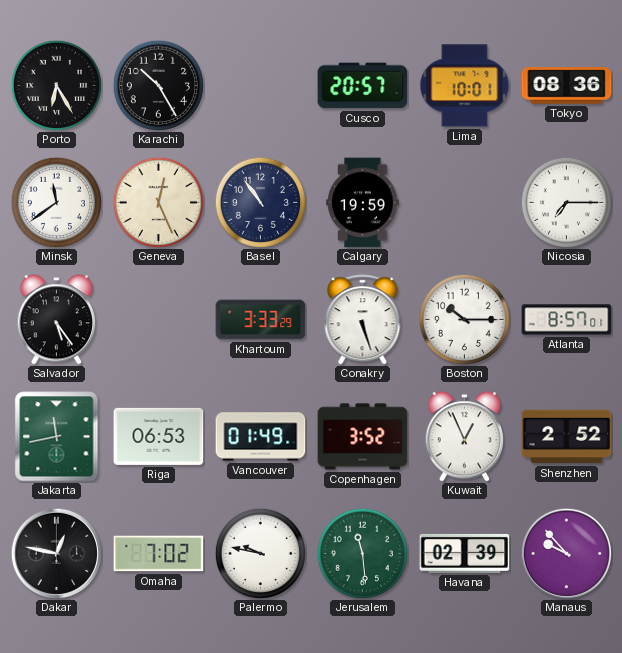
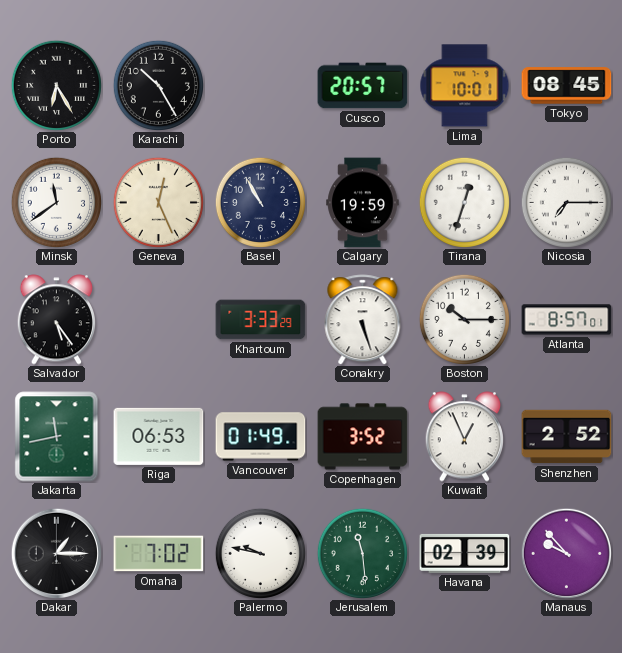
Tokyo: 08:36 -> 08:45
Basel: 10:54 -> 10:55
Tirana: none -> 12:33
Dakar: 12:47 -> 1:15
